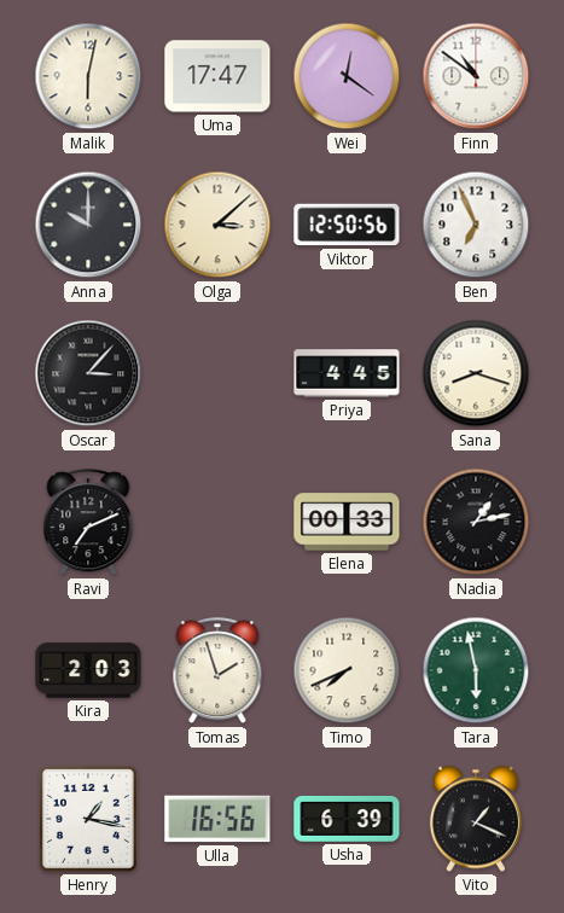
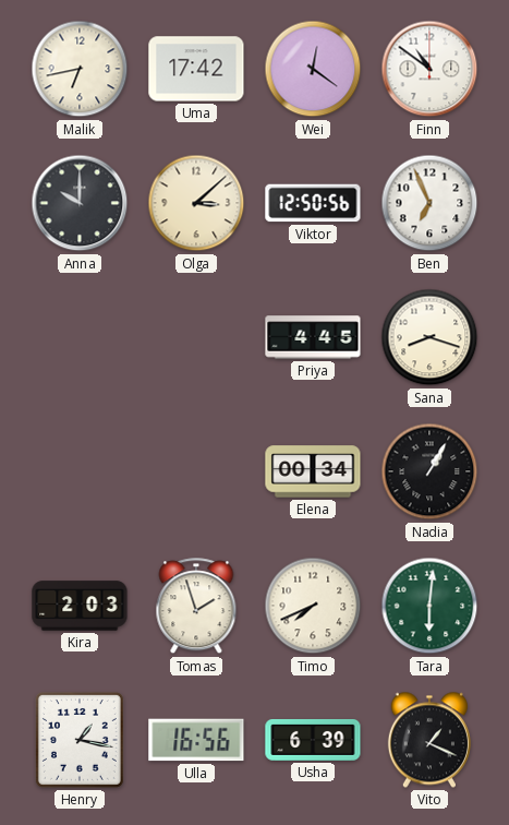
Malik: 6:02 -> 6:43
Uma: 17:47 -> 17:42
Oscar: 3:07 -> none
Ravi: 7:11 -> none
Elena: 00:33 -> 00:34
Nadia: 1:13 -> 1:05
Tara: 5:58 -> 6:01
